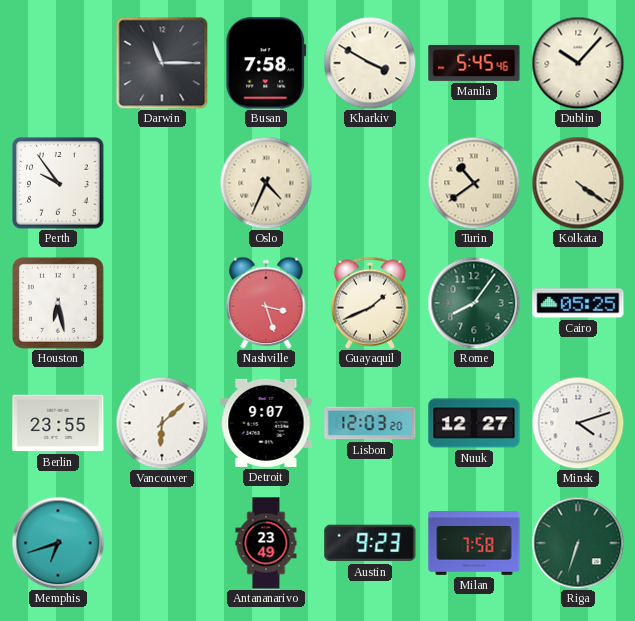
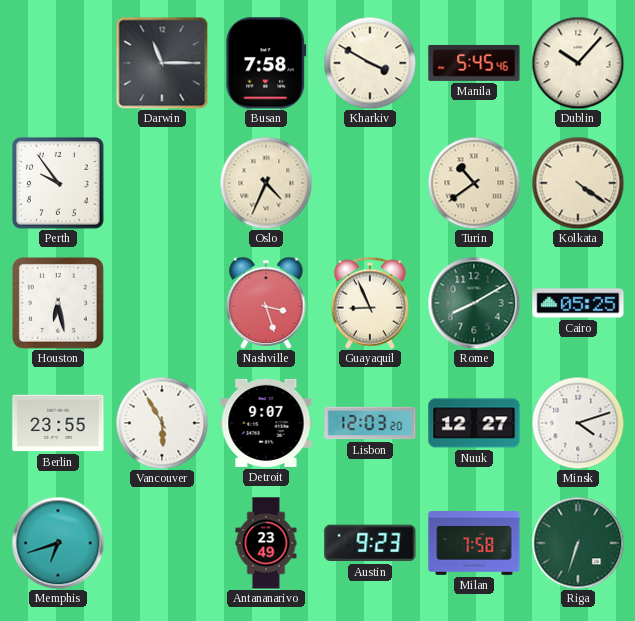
Guayaquil: 1:41 -> 8:56
Rome: 8:06 -> 8:10
Vancouver: 6:08 -> 5:55
